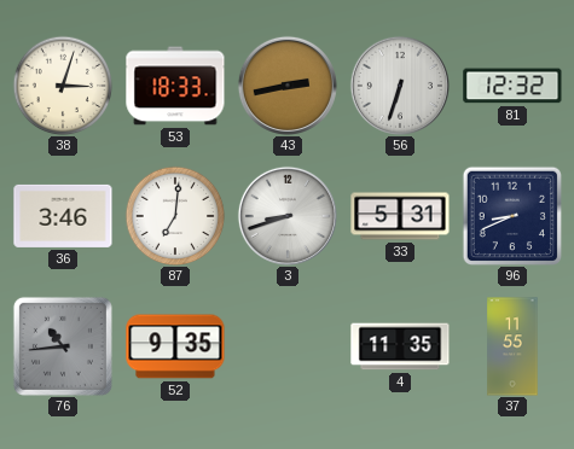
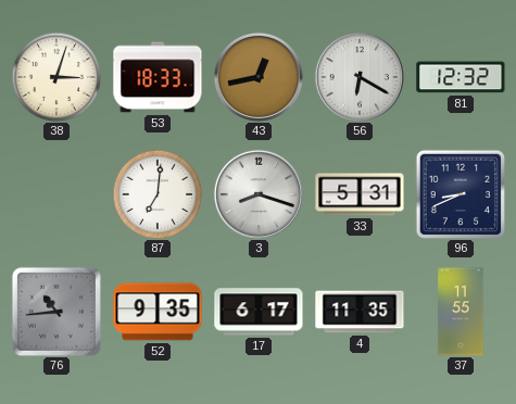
43: 2:43 -> 12:43
56: 6:33 -> 6:20
36: 3:46 -> none
3: 8:42 -> 8:18
17: none -> 6:17
